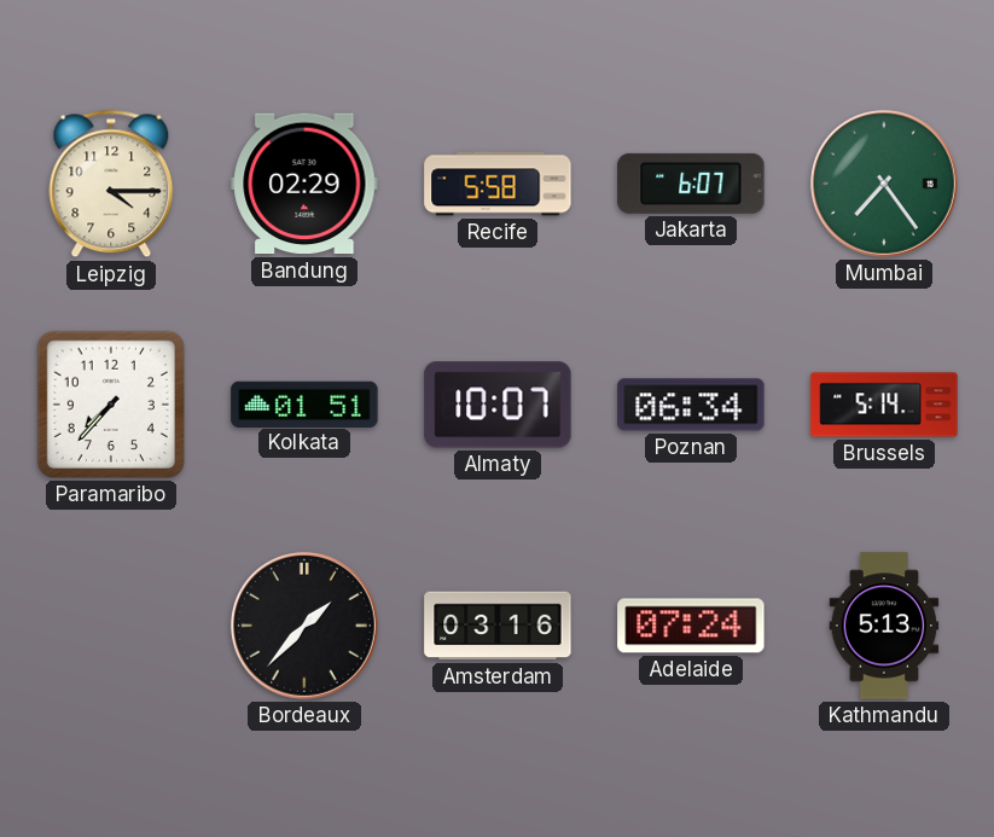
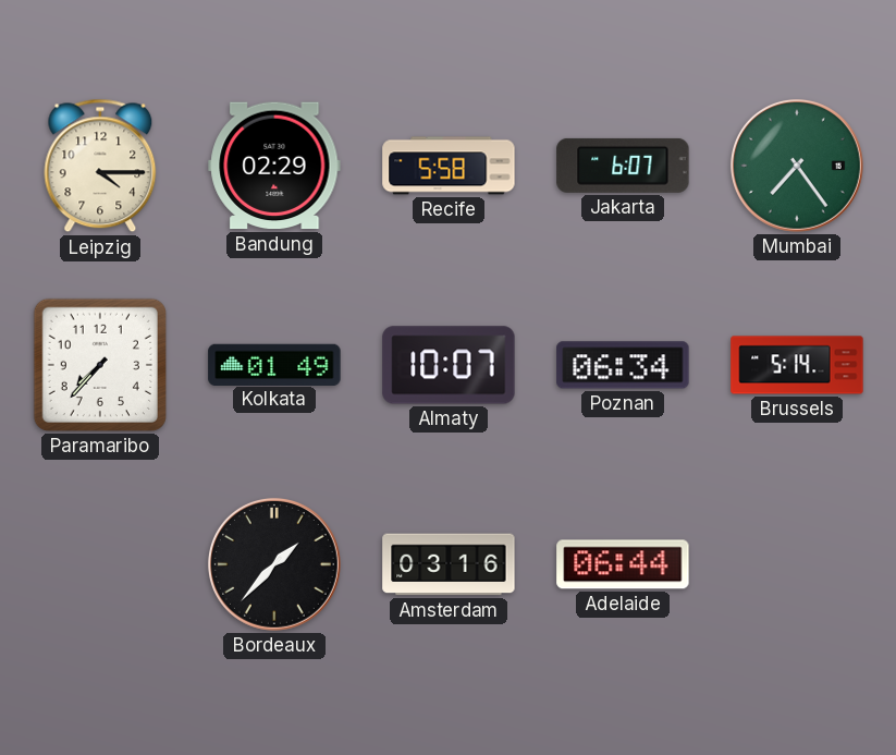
Kolkata: 01:51 -> 01:49
Adelaide: 07:24 -> 06:44
Kathmandu: 5:13 -> none
